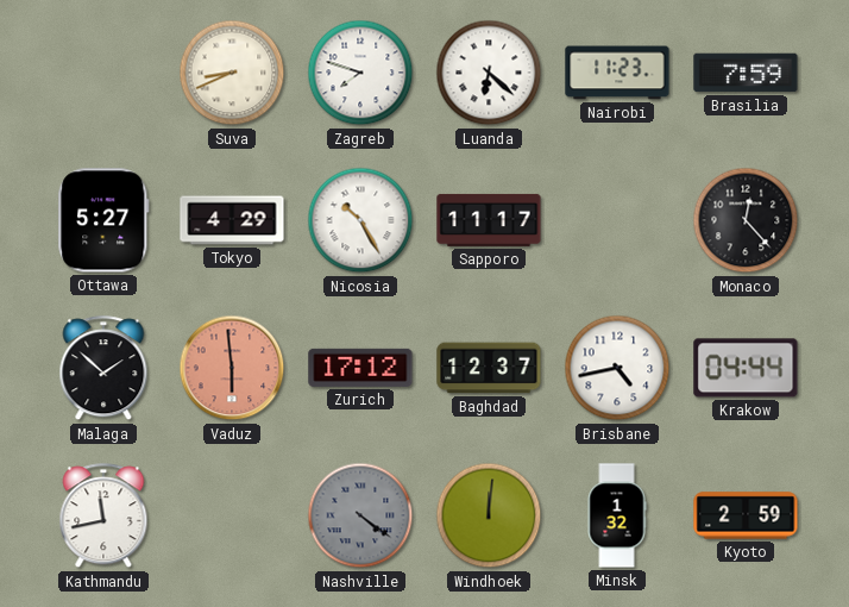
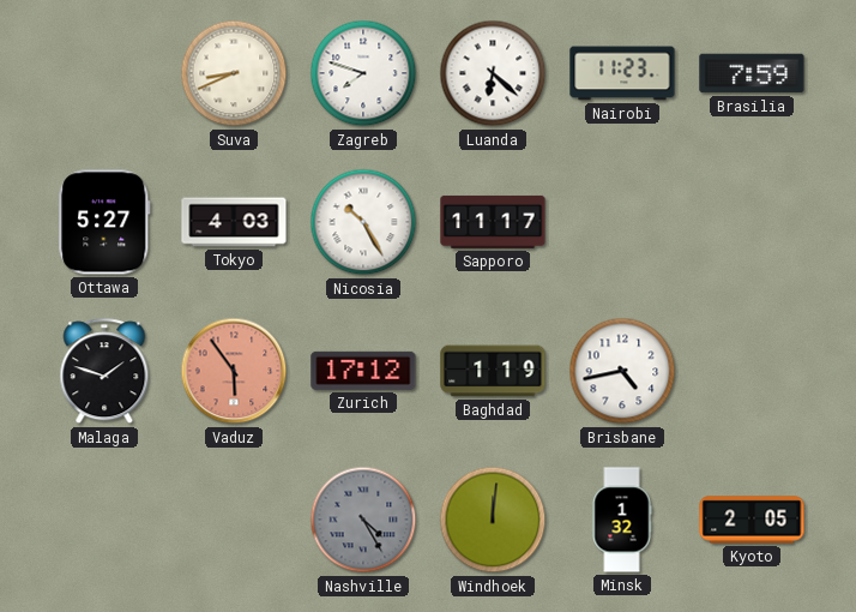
Tokyo: 4:29 -> 4:03
Monaco: 12:23 -> none
Malaga: 1:52 -> 1:48
Vaduz: 5:59 -> 5:54
Baghdad: 12:37 -> 1:19
Krakow: 04:44 -> none
Kathmandu: 11:43 -> none
Nashville: 4:21 -> 4:25
Kyoto: 2:59 -> 2:05
